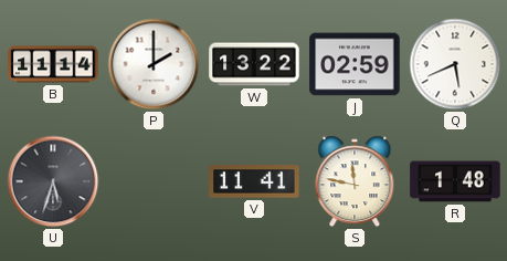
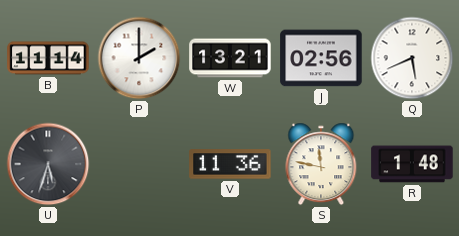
W: 13:22 -> 13:21
J: 02:59 -> 02:56
V: 11:41 -> 11:36
